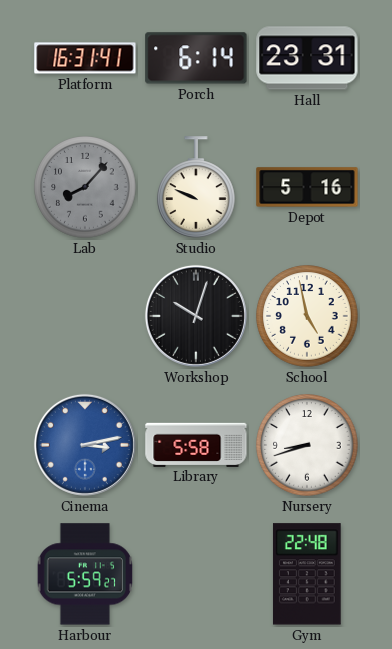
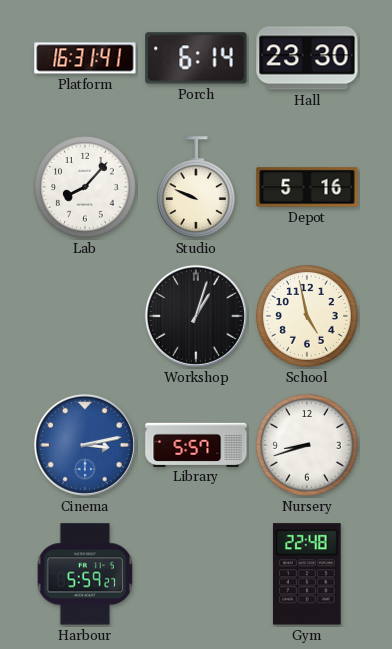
Hall: 23:31 -> 23:30
Lab dial: grey -> white
Workshop: 10:03 -> 1:03
Library: 5:58 -> 5:57
